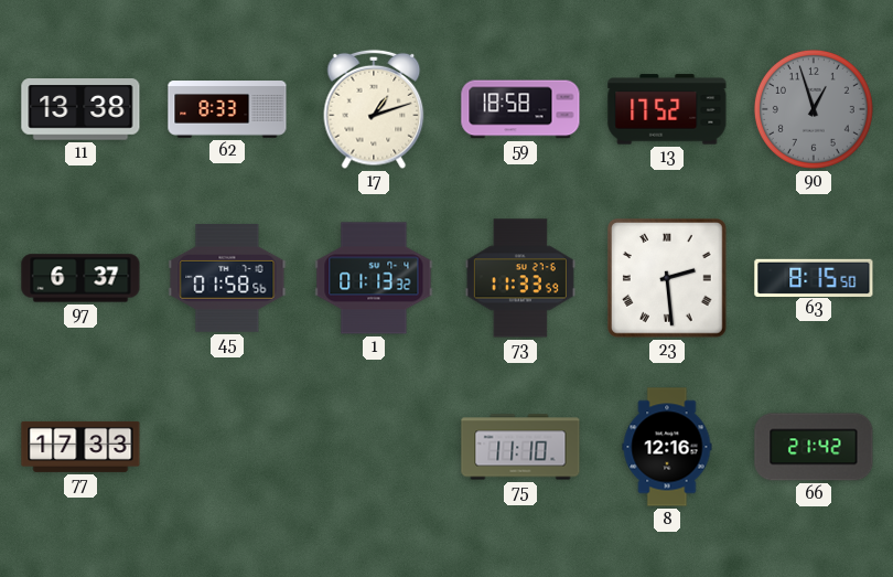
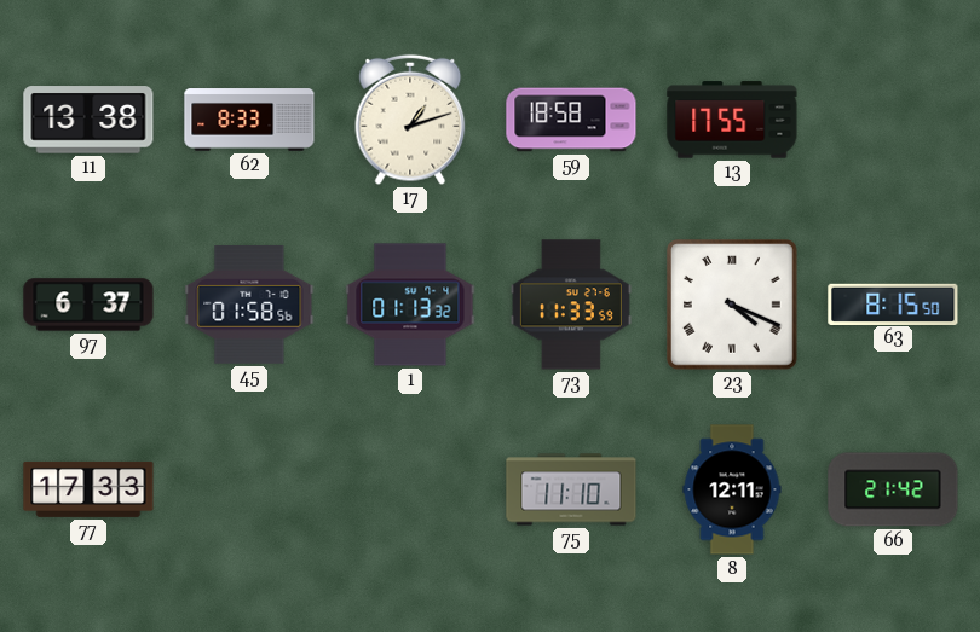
13: 17:52 -> 17:55
90: 12:57 -> none
23: 2:29 -> 4:19
8: 12:16 -> 12:11
